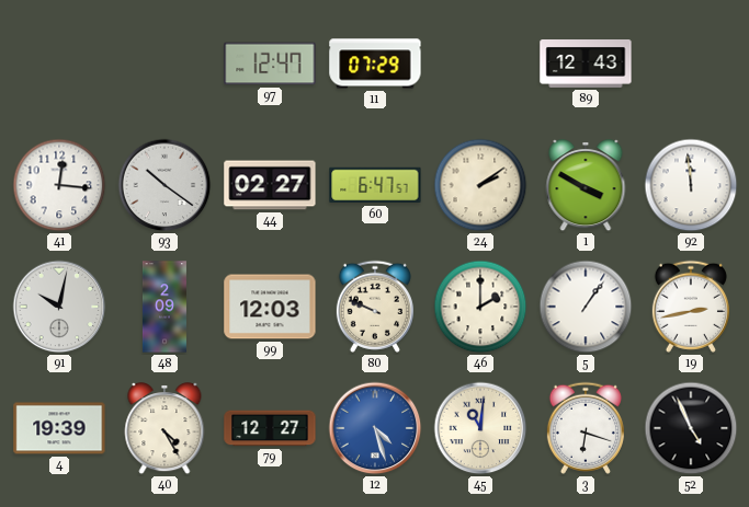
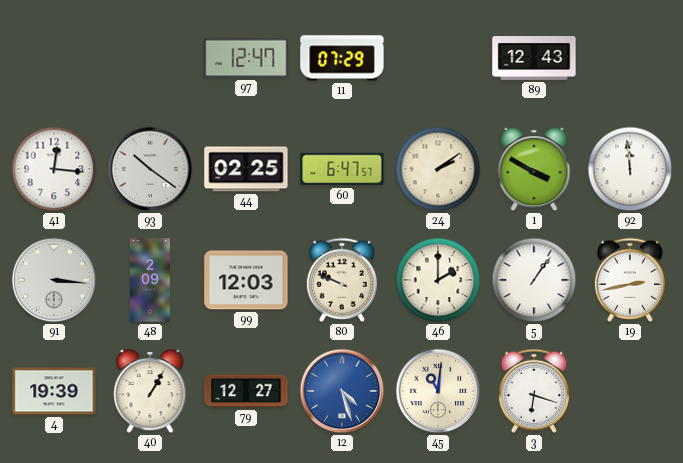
44: 02:27 -> 02:25
91: 10:02 -> 3:16
40: 4:25 -> 1:05
52: 4:56 -> none
